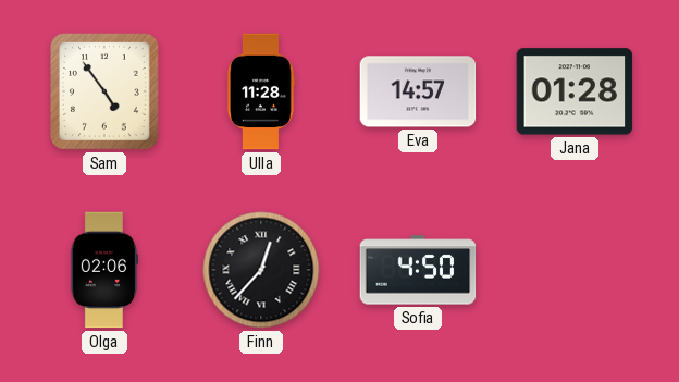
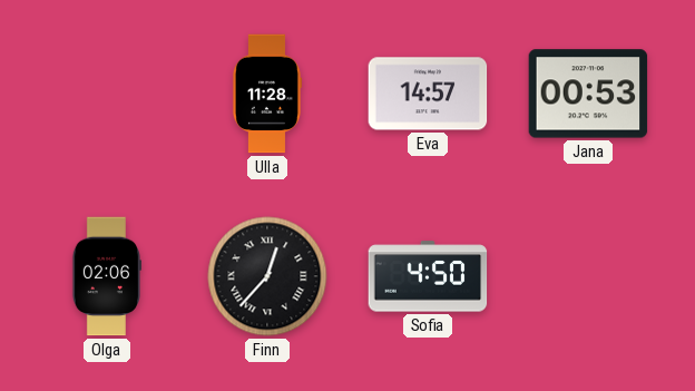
Sam: 4:54 -> none
Jana: 01:28 -> 00:53
